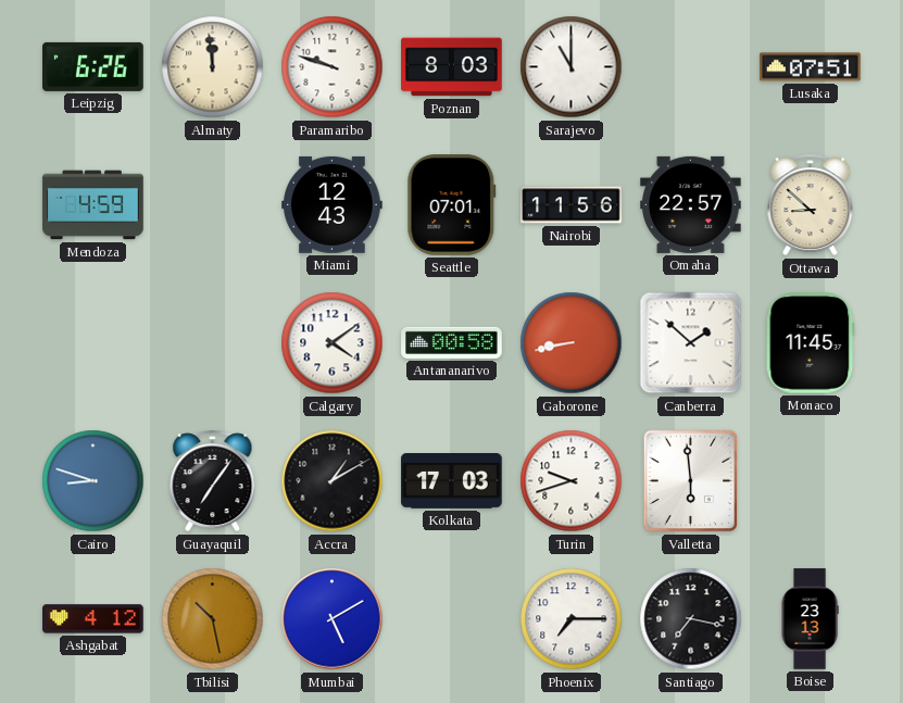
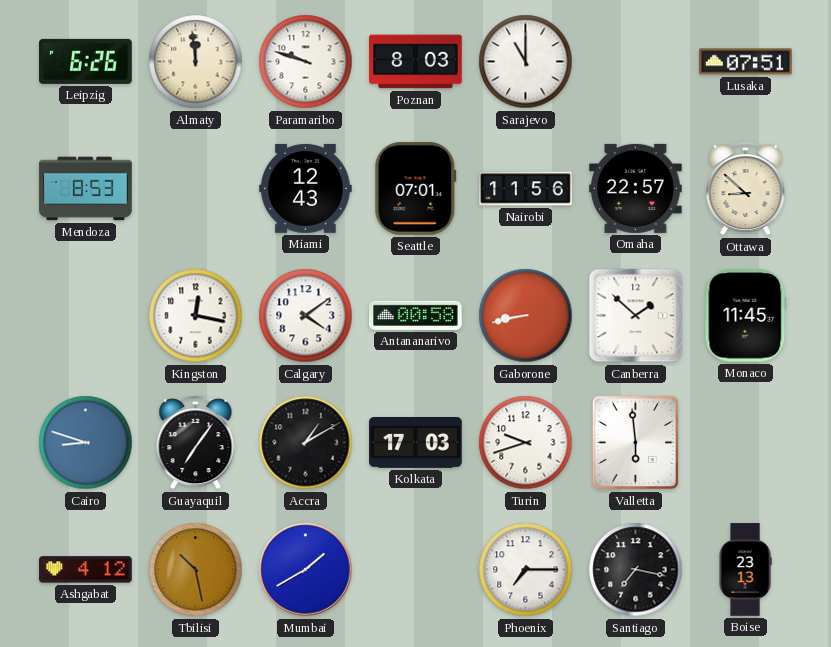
Mendoza: 4:59 -> 8:53
Kingston: none -> 12:17
Mumbai: 5:10 -> 1:40
